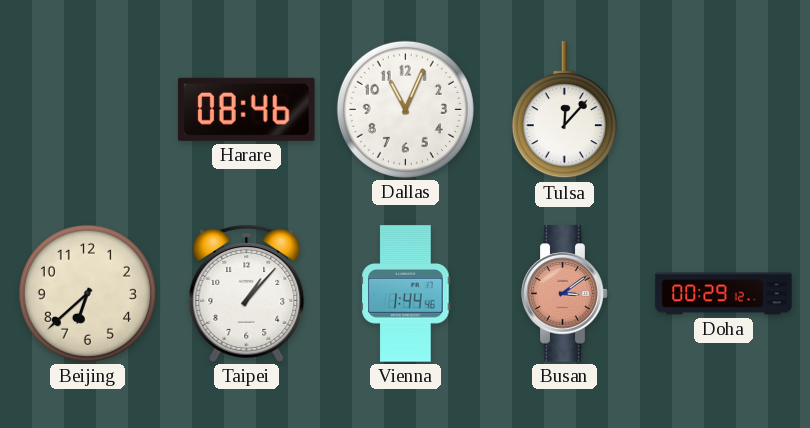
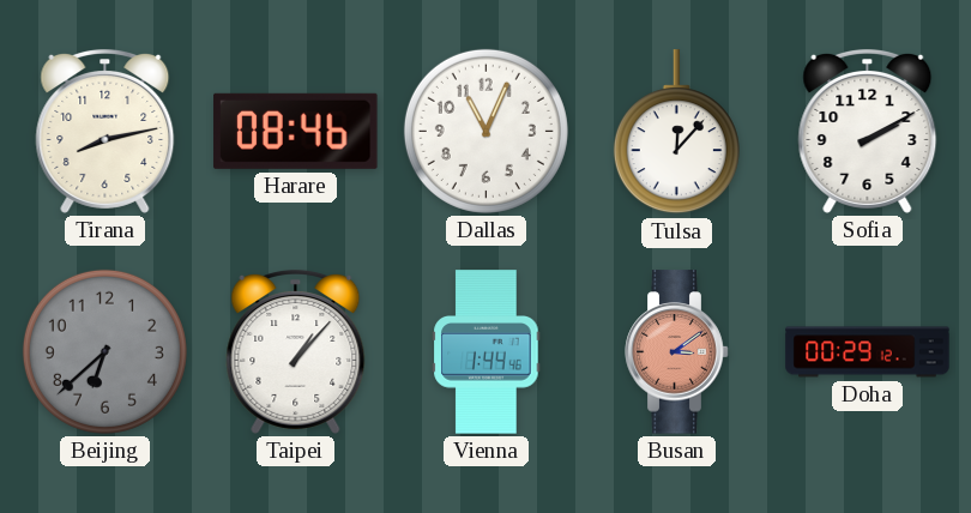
Tirana: none -> 8:13
Sofia: none -> 2:10
Beijing dial: cream -> grey
